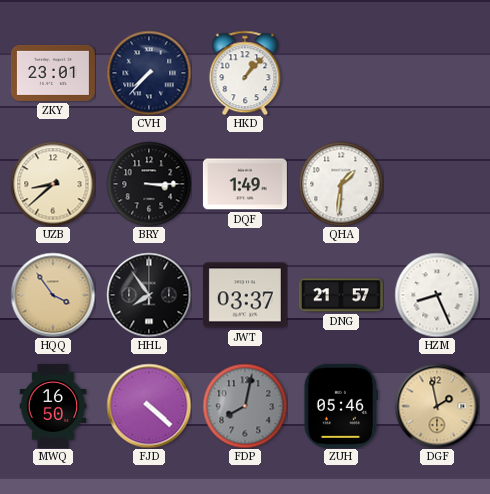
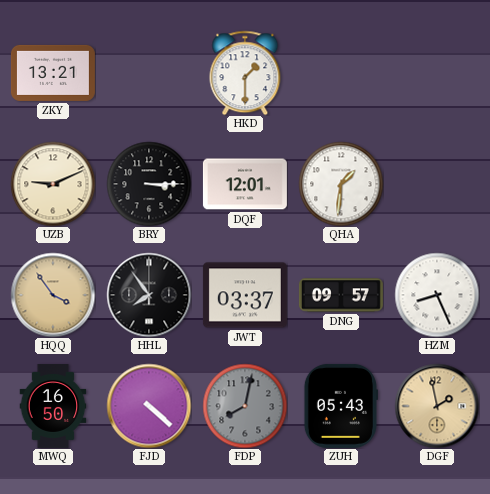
ZKY: 23:01 -> 13:21
CVH: 7:37 -> none
HKD: 1:07 -> 1:30
UZB: 8:38 -> 9:11
DQF: 1:49 -> 12:01
DNG: 21:57 -> 09:57
ZUH: 05:46 -> 05:43
